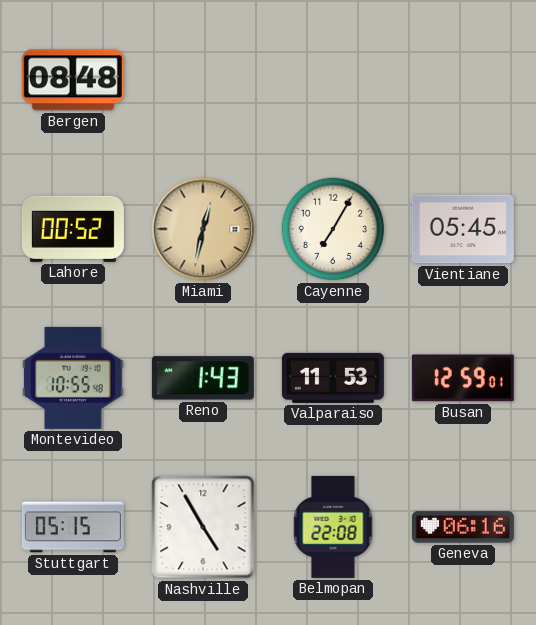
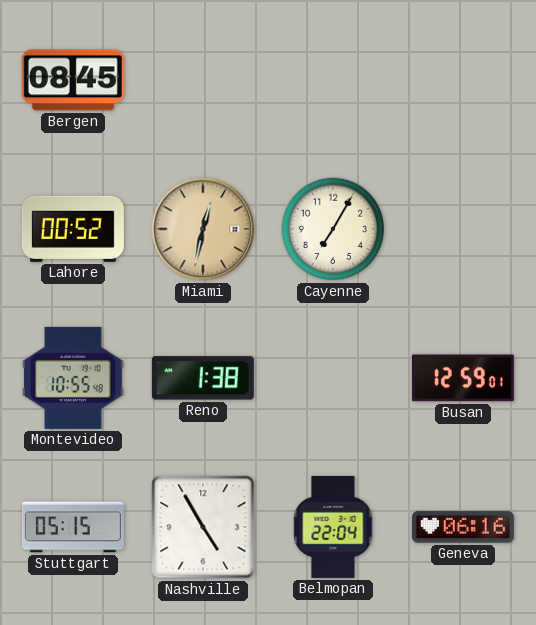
Bergen: 08:48 -> 08:45
Vientiane: 05:45 -> none
Reno: 1:43 -> 1:38
Valparaiso: 11:53 -> none
Belmopan: 22:08 -> 22:04
